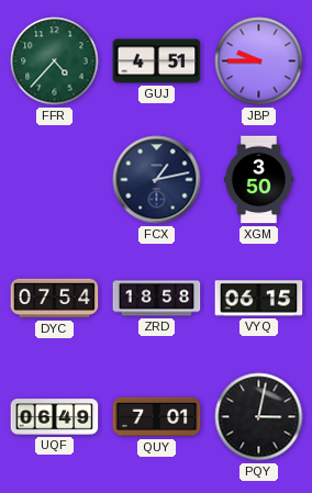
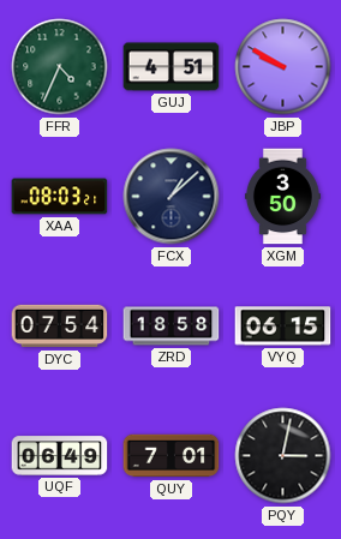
FFR: 4:37 -> 4:34
JBP: 9:45 -> 9:50
XAA: none -> 08:03
FCX: 1:13 -> 1:08
